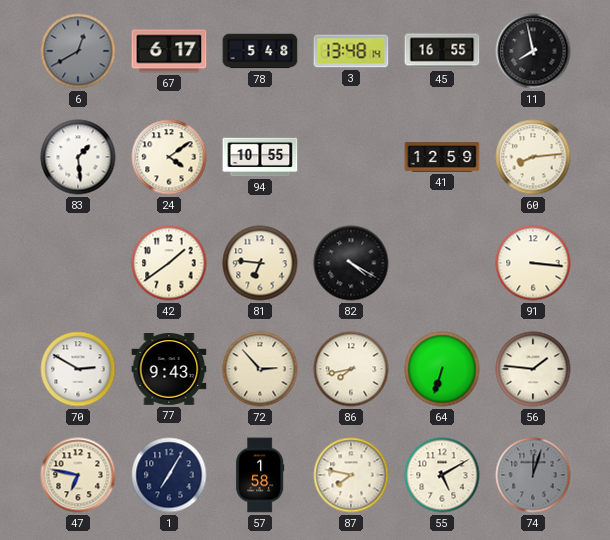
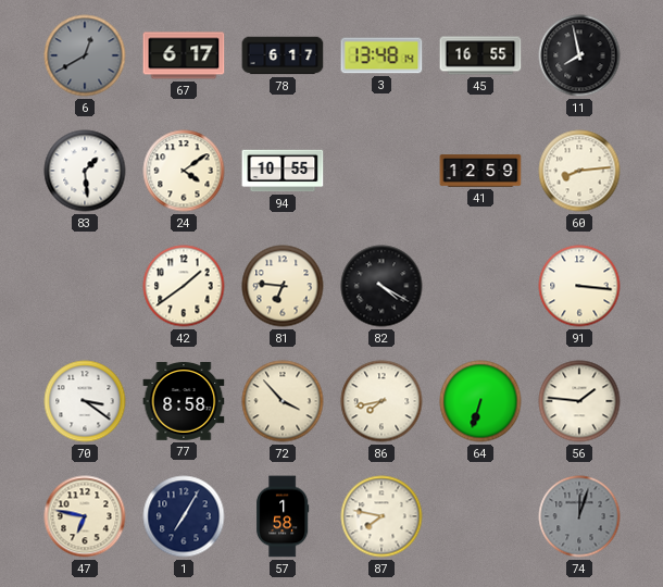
78: 5:48 -> 6:17
70: 2:50 -> 3:21
77: 9:43 -> 8:58
72: 2:53 -> 3:53
55: 5:10 -> none
